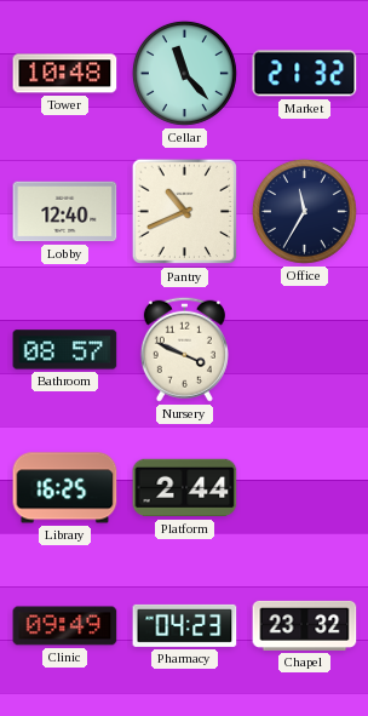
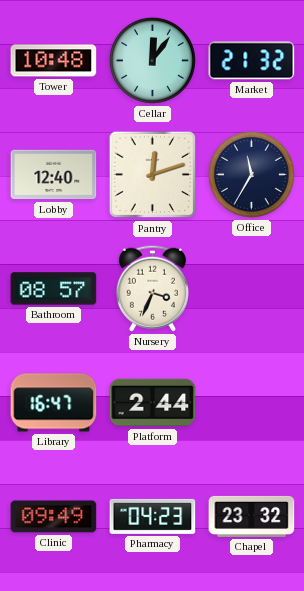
Cellar: 11:23 -> 12:06
Pantry: 10:41 -> 12:12
Nursery: 3:49 -> 3:34
Library: 16:25 -> 16:47
